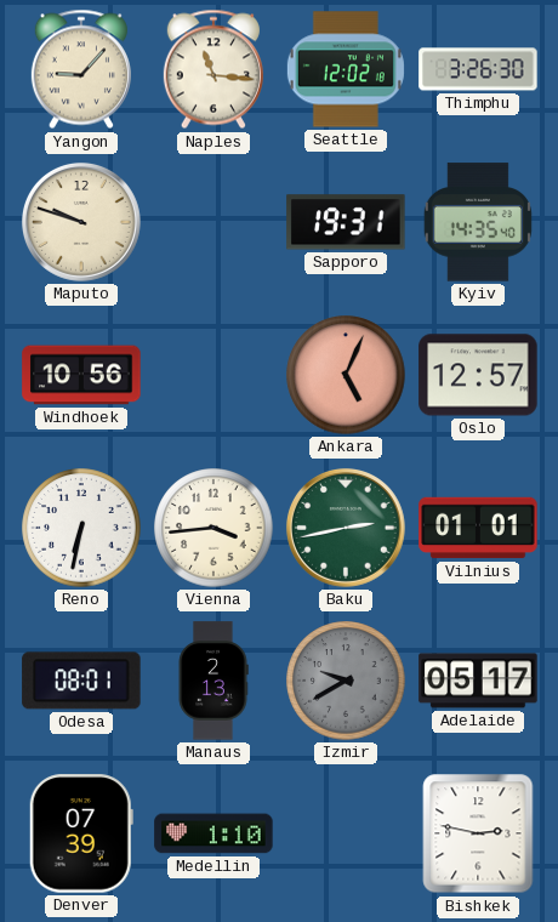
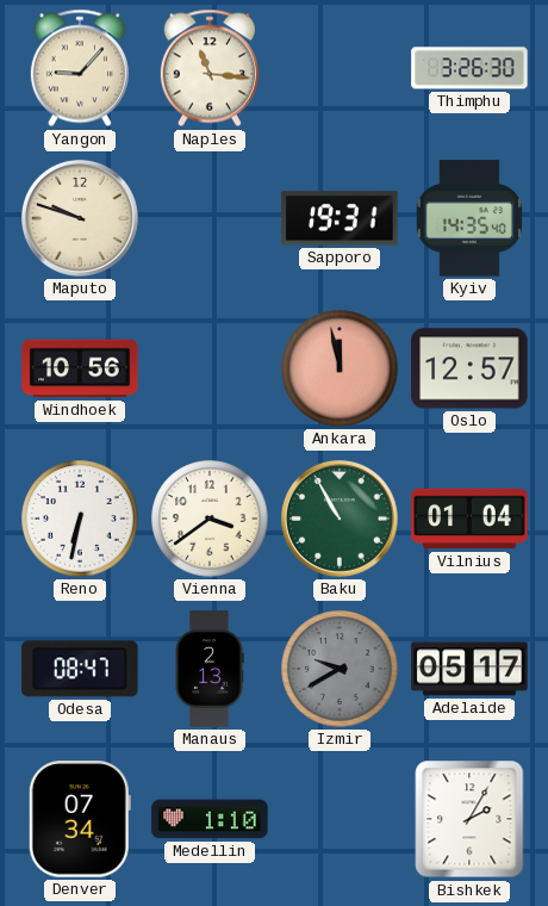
Seattle: 12:02 -> none
Ankara: 5:04 -> 11:58
Vienna: 3:44 -> 3:39
Baku: 2:43 -> 10:55
Vilnius: 01:01 -> 01:04
Odesa: 08:01 -> 08:47
Denver: 07:39 -> 07:34
Bishkek: 2:47 -> 2:05
